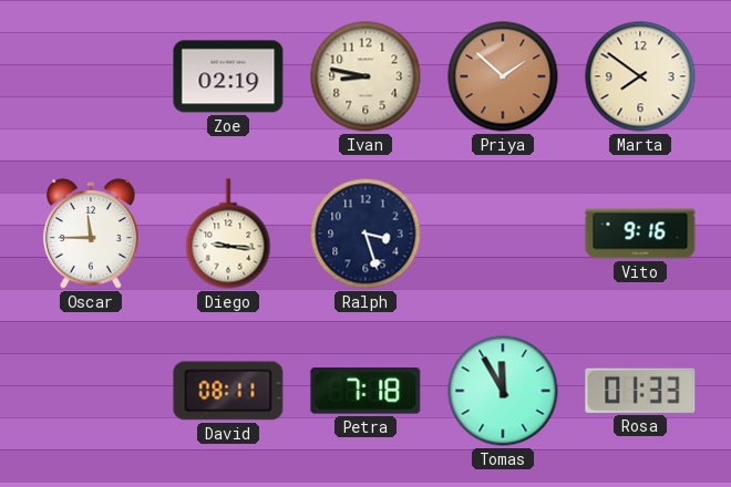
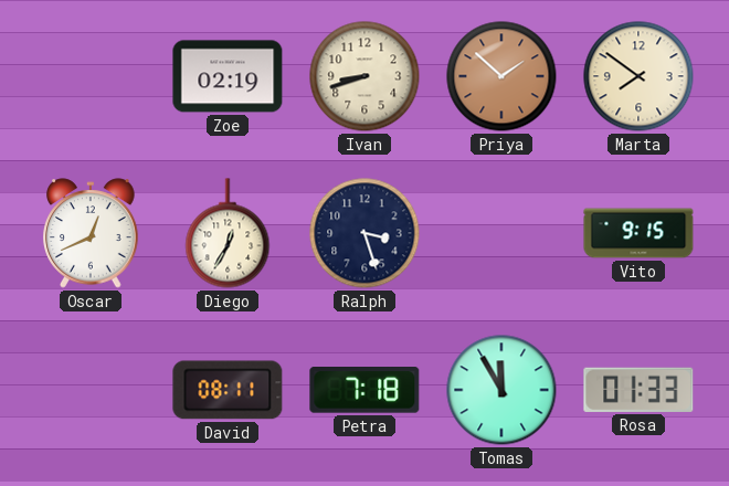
Ivan: 8:47 -> 8:42
Oscar: 11:45 -> 12:41
Diego: 9:16 -> 12:35
Vito: 9:16 -> 9:15
